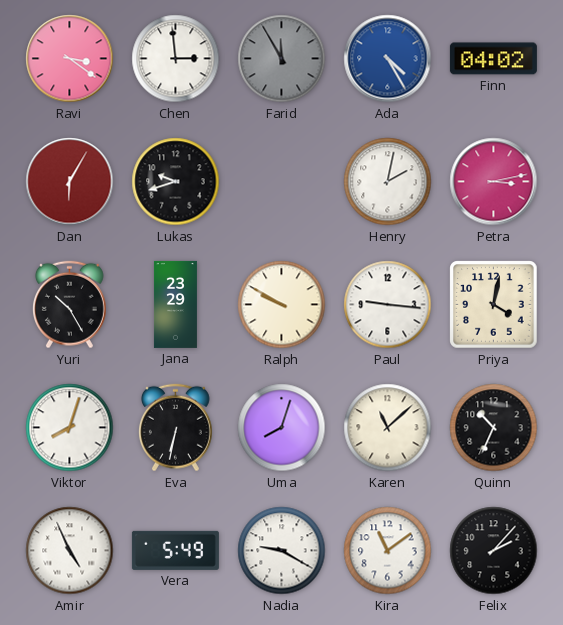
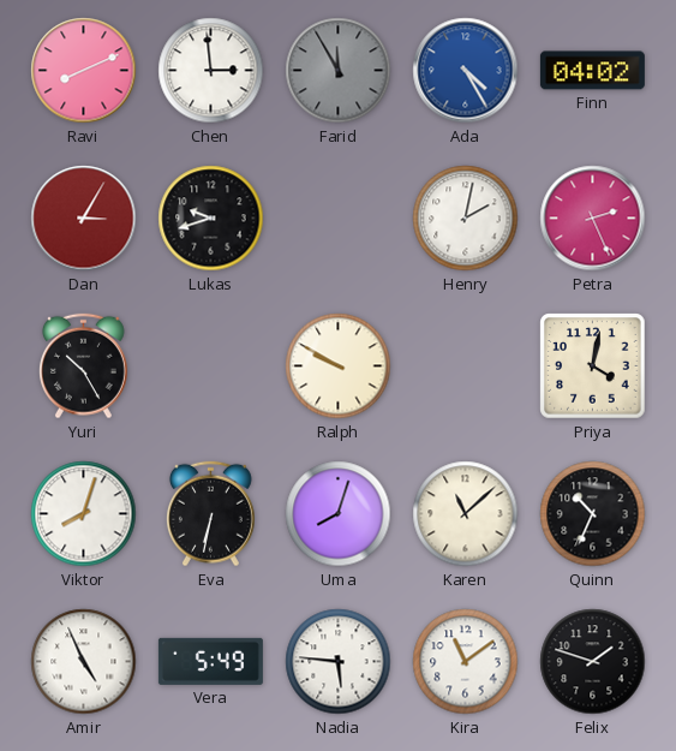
Ravi: 3:21 -> 8:11
Dan: 6:05 -> 3:05
Petra: 3:13 -> 2:26
Jana: 23:29 -> none
Paul: 9:16 -> none
Nadia: 9:20 -> 5:46
Felix: 2:07 -> 1:48
